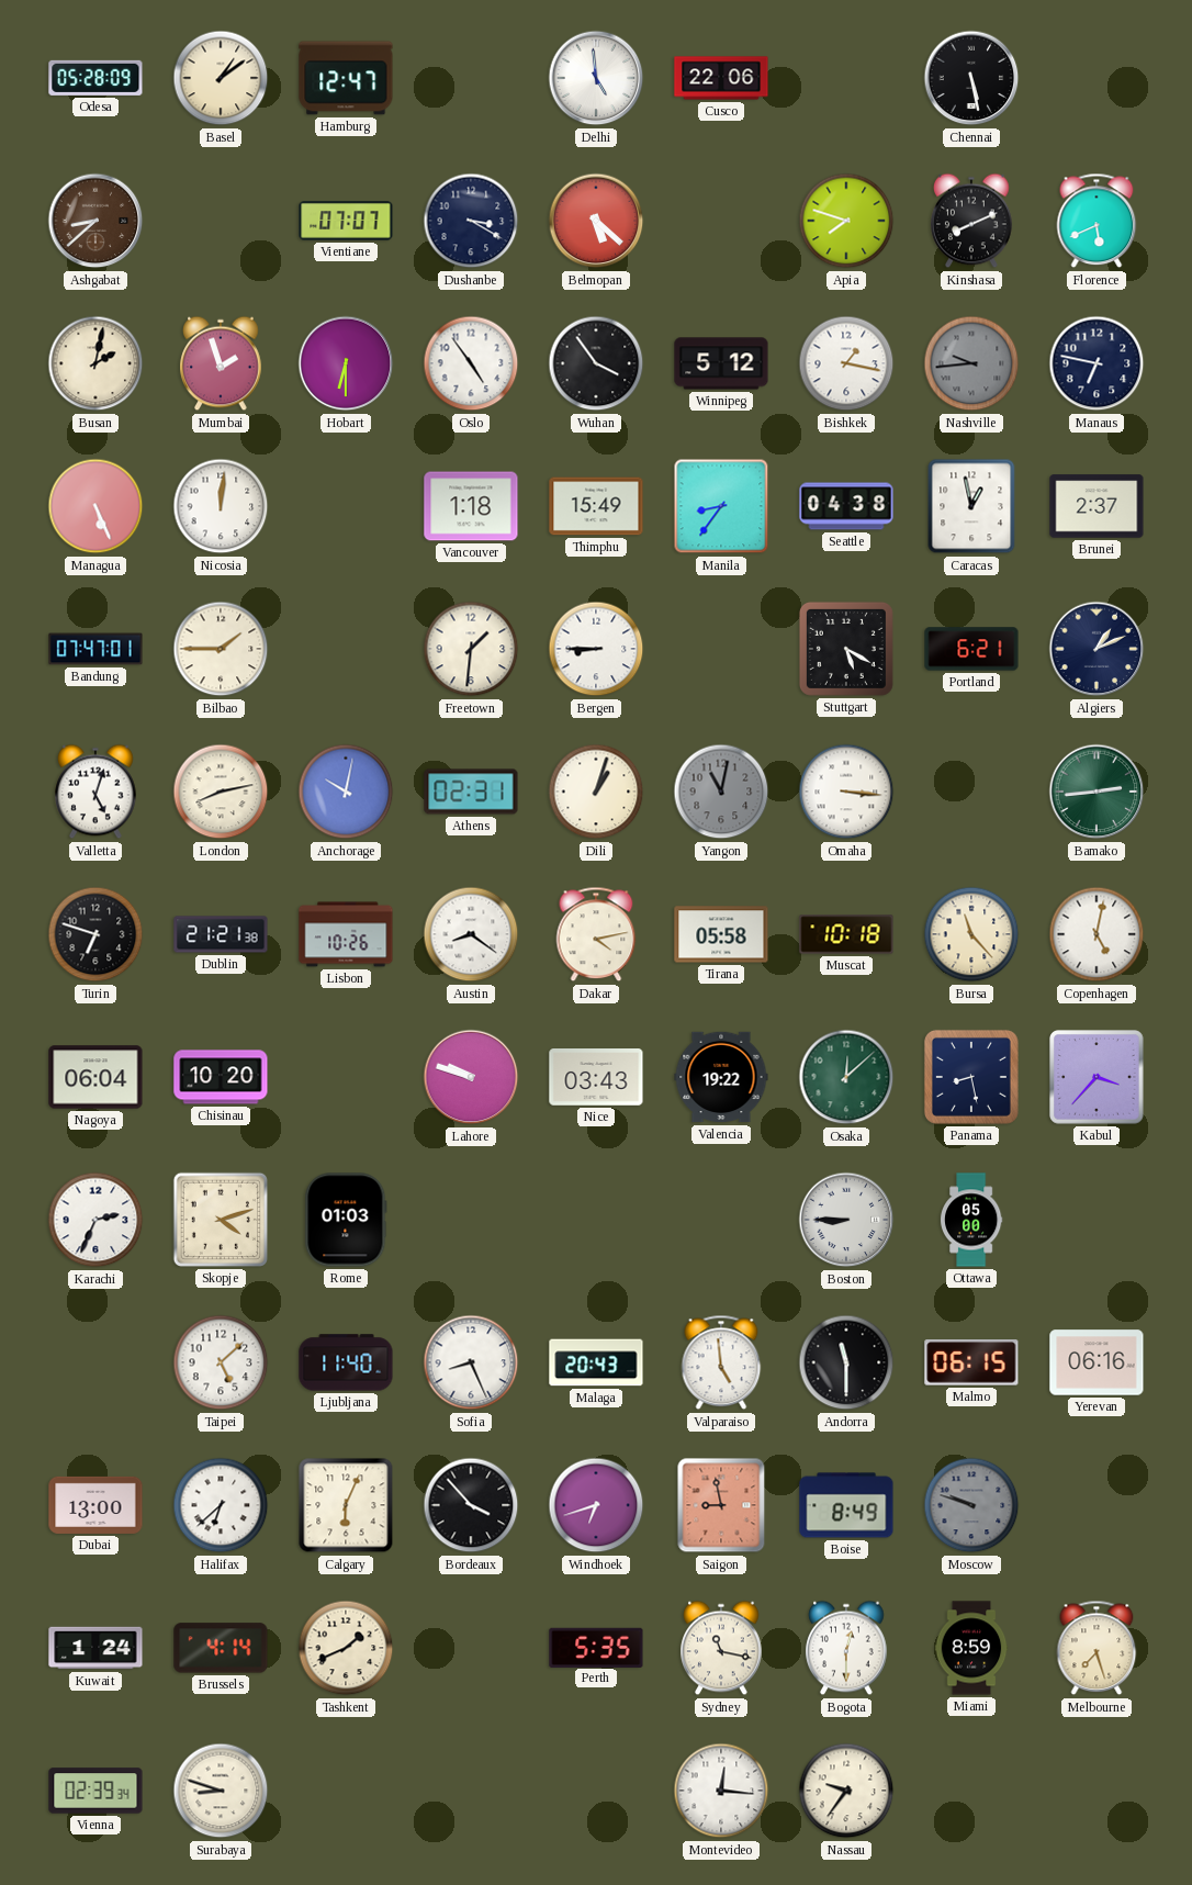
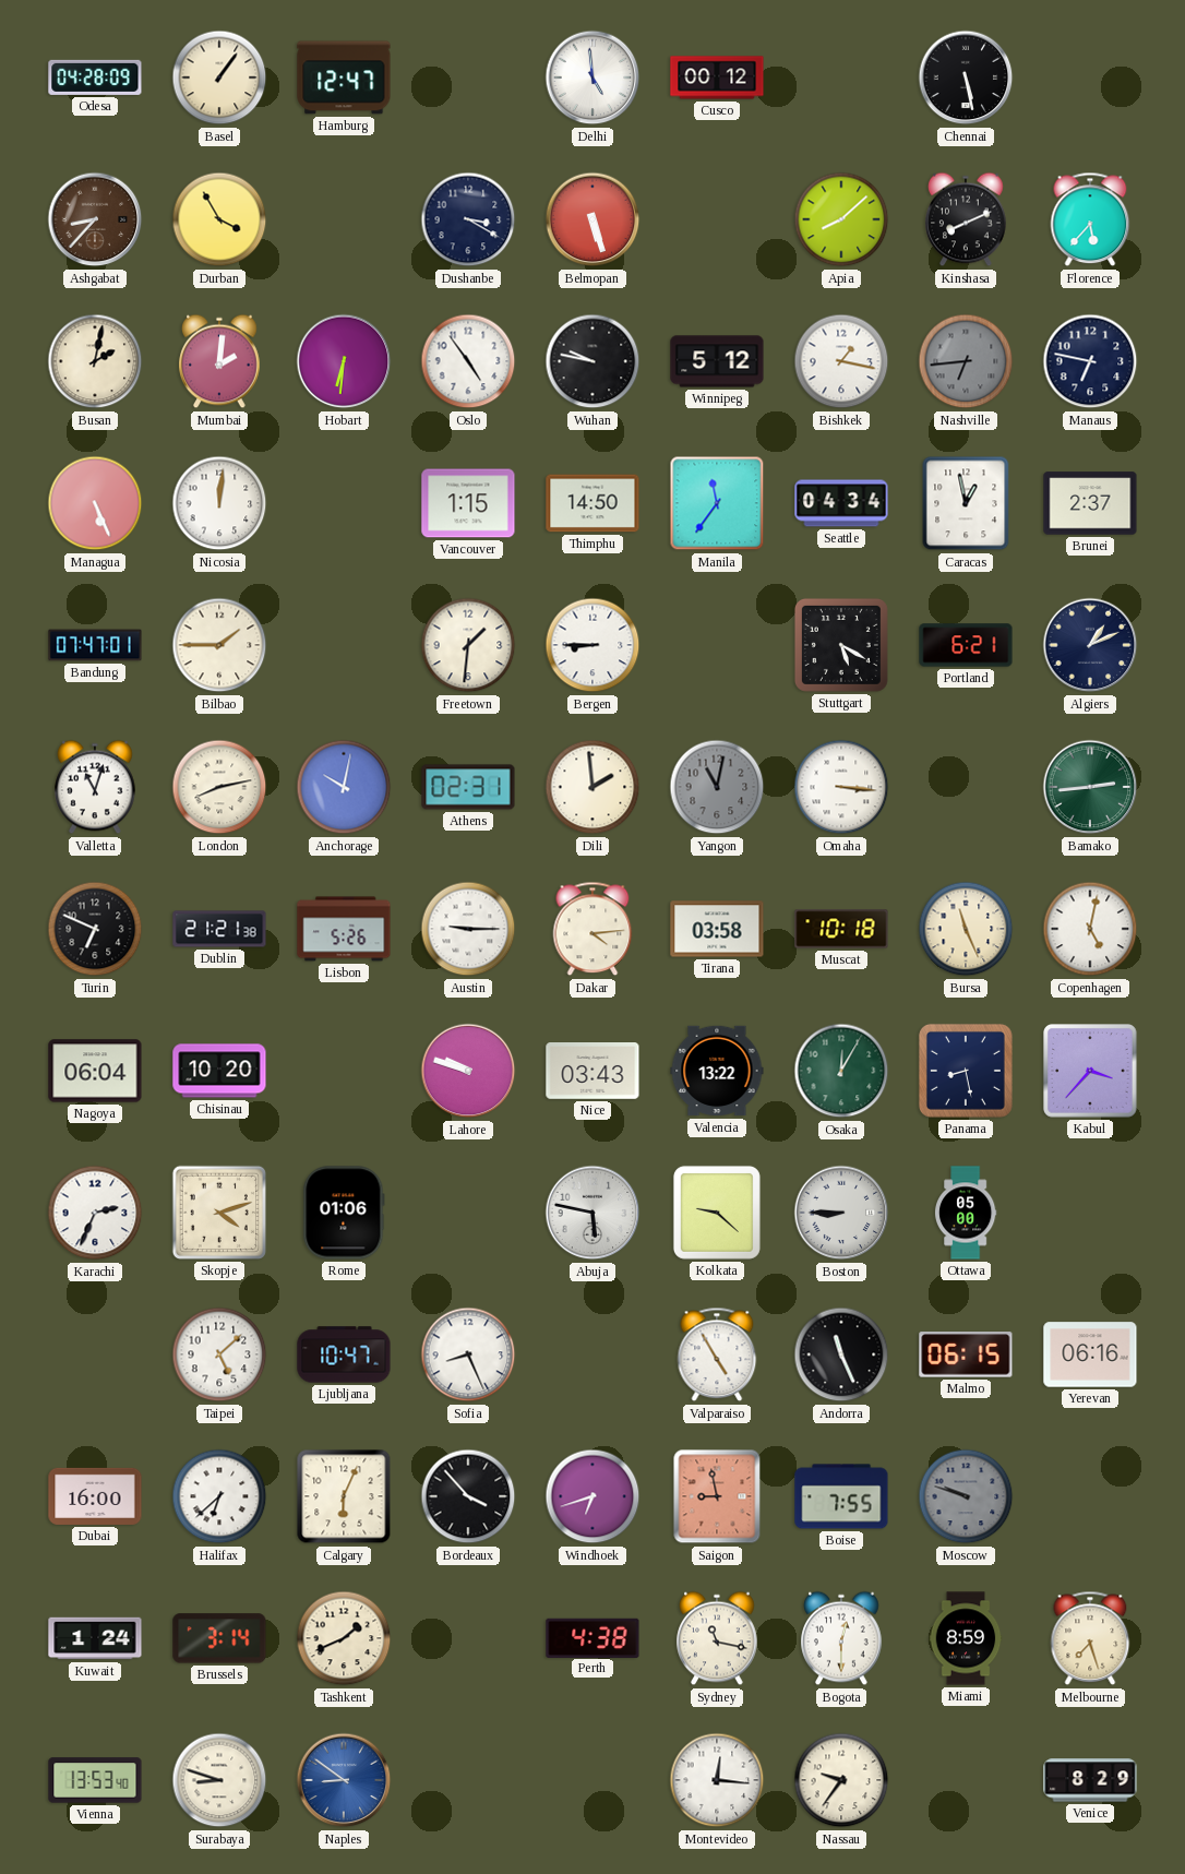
Odesa: 05:28 -> 04:28
Basel: 1:09 -> 1:06
Cusco: 22:06 -> 00:12
Ashgabat: 8:38 -> 8:37
Durban: none -> 3:55
Vientiane: 07:07 -> none
Belmopan: 5:22 -> 5:27
Apia: 7:48 -> 8:08
Florence: 5:41 -> 5:37
Mumbai: 1:57 -> 2:01
Hobart: 6:30 -> 6:31
Wuhan: 3:54 -> 9:47
Nashville: 9:44 -> 6:44
Vancouver: 1:18 -> 1:15
Thimphu: 15:49 -> 14:50
Manila: 8:36 -> 11:36
Seattle: 04:38 -> 04:34
Valletta: 5:03 -> 11:03
Dili: 1:03 -> 1:59
Turin: 6:48 -> 6:49
Lisbon: 10:26 -> 5:26
Austin: 8:21 -> 9:15
Dakar: 4:13 -> 4:14
Tirana: 05:58 -> 03:58
Bursa: 11:23 -> 11:26
Valencia: 19:22 -> 13:22
Osaka: 12:08 -> 12:05
Rome: 01:03 -> 01:06
Abuja: none -> 5:47
Kolkata: none -> 9:22
Ljubljana: 11:40 -> 10:47
Malaga: 20:43 -> none
Valparaiso: 4:59 -> 4:55
Andorra: 11:30 -> 11:26
Dubai: 13:00 -> 16:00
Boise: 8:49 -> 7:55
Brussels: 4:14 -> 3:14
Perth: 5:35 -> 4:38
Vienna: 02:39 -> 13:53
Naples: none -> 8:51
Venice: none -> 8:29
